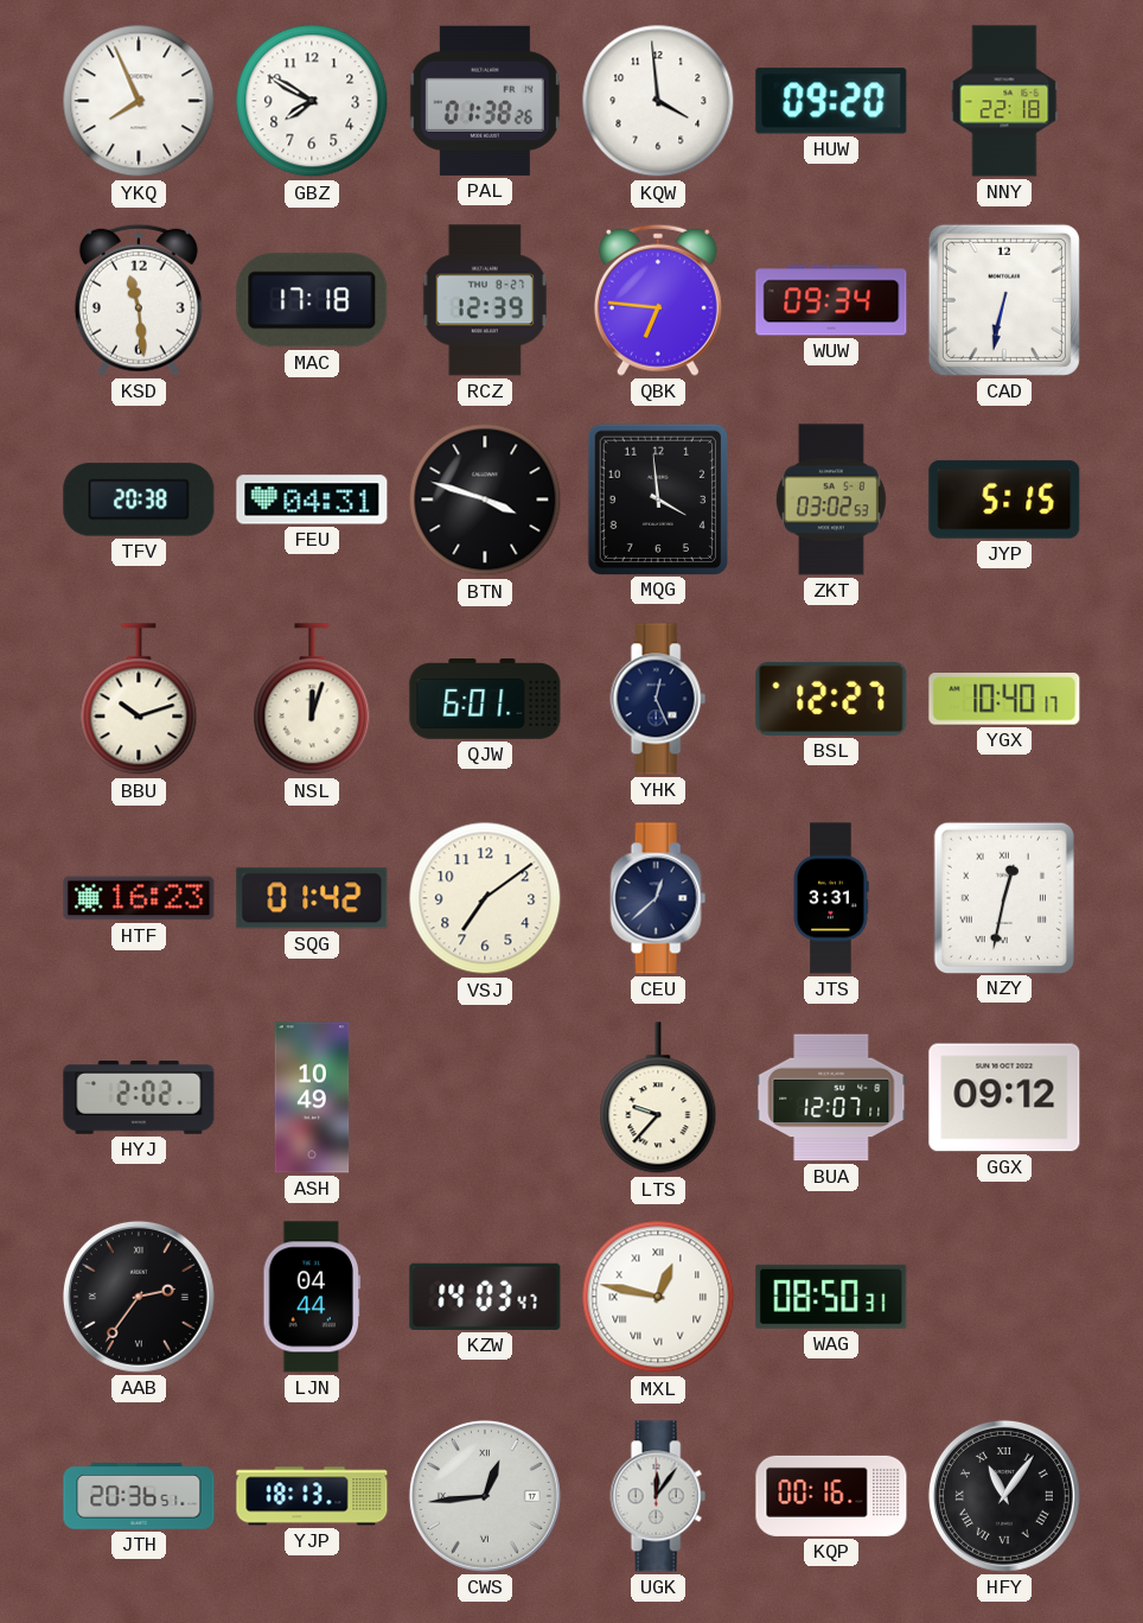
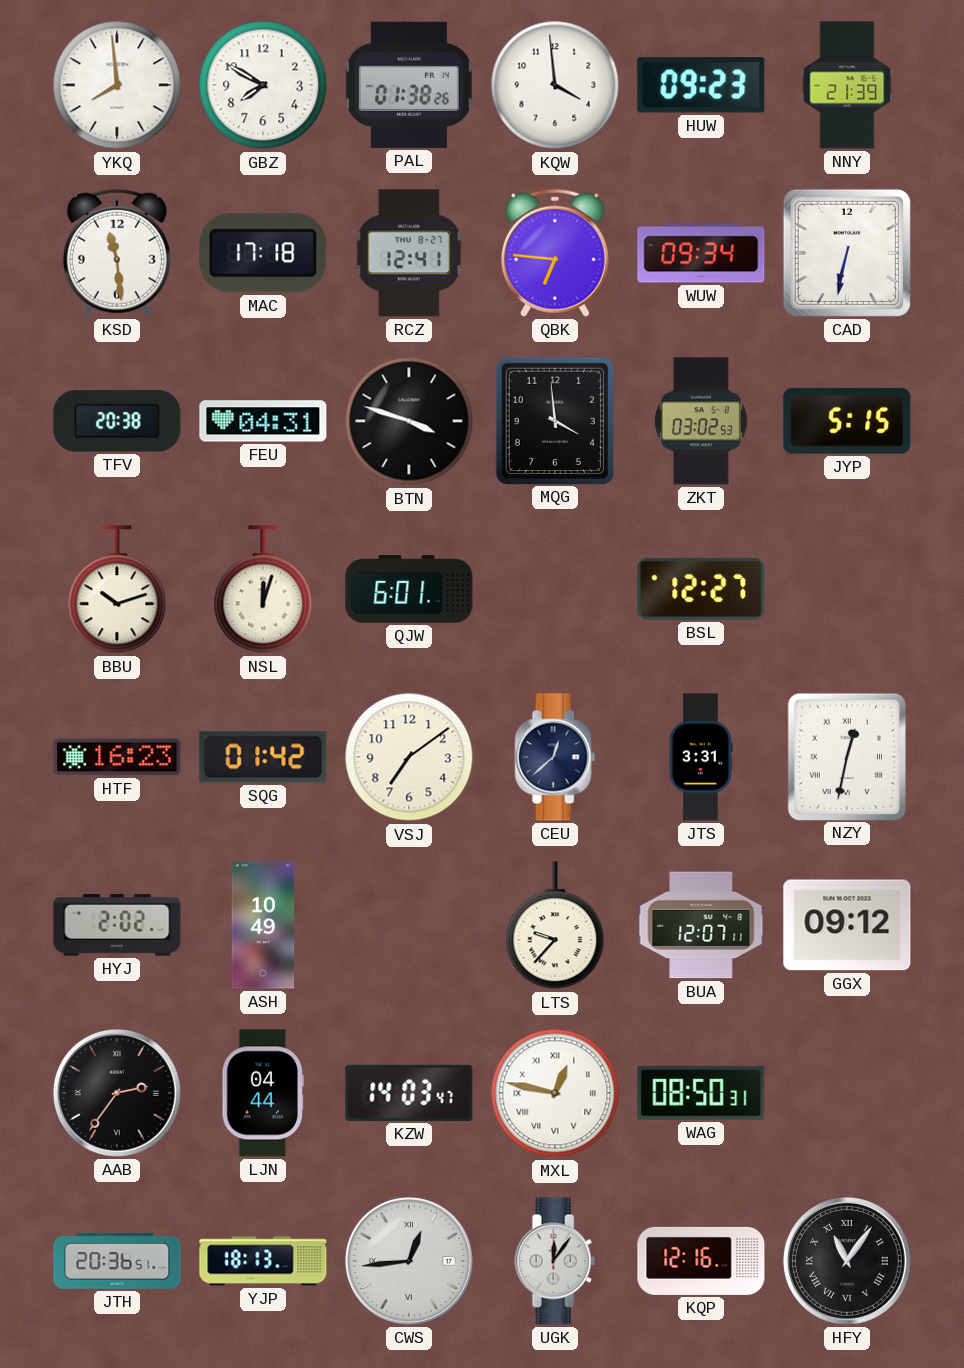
YKQ: 7:56 -> 7:59
HUW: 09:20 -> 09:23
NNY: 22:18 -> 21:39
RCZ: 12:39 -> 12:41
YHK: 12:26 -> none
YGX: 10:40 -> none
KQP: 00:16 -> 12:16
